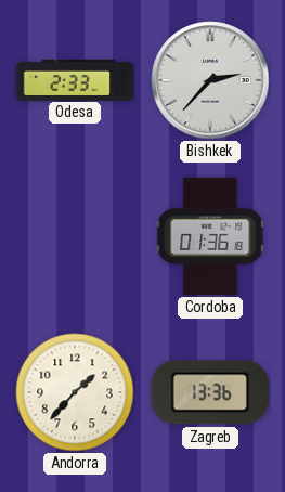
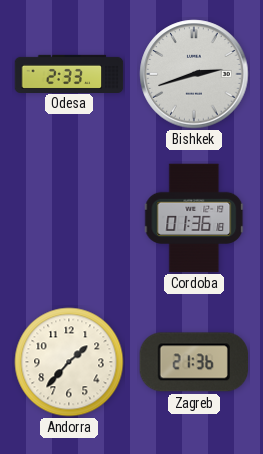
Bishkek: 2:37 -> 2:42
Zagreb: 13:36 -> 21:36
